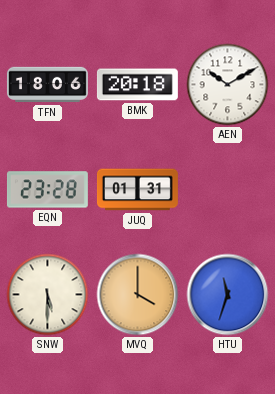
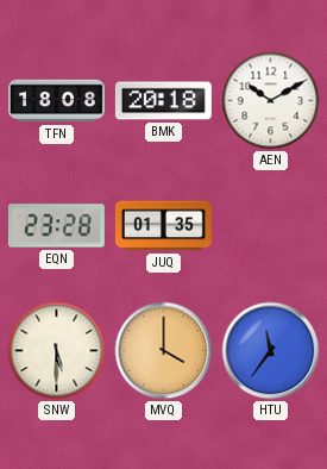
TFN: 18:06 -> 18:08
JUQ: 01:31 -> 01:35
HTU: 11:33 -> 11:36
